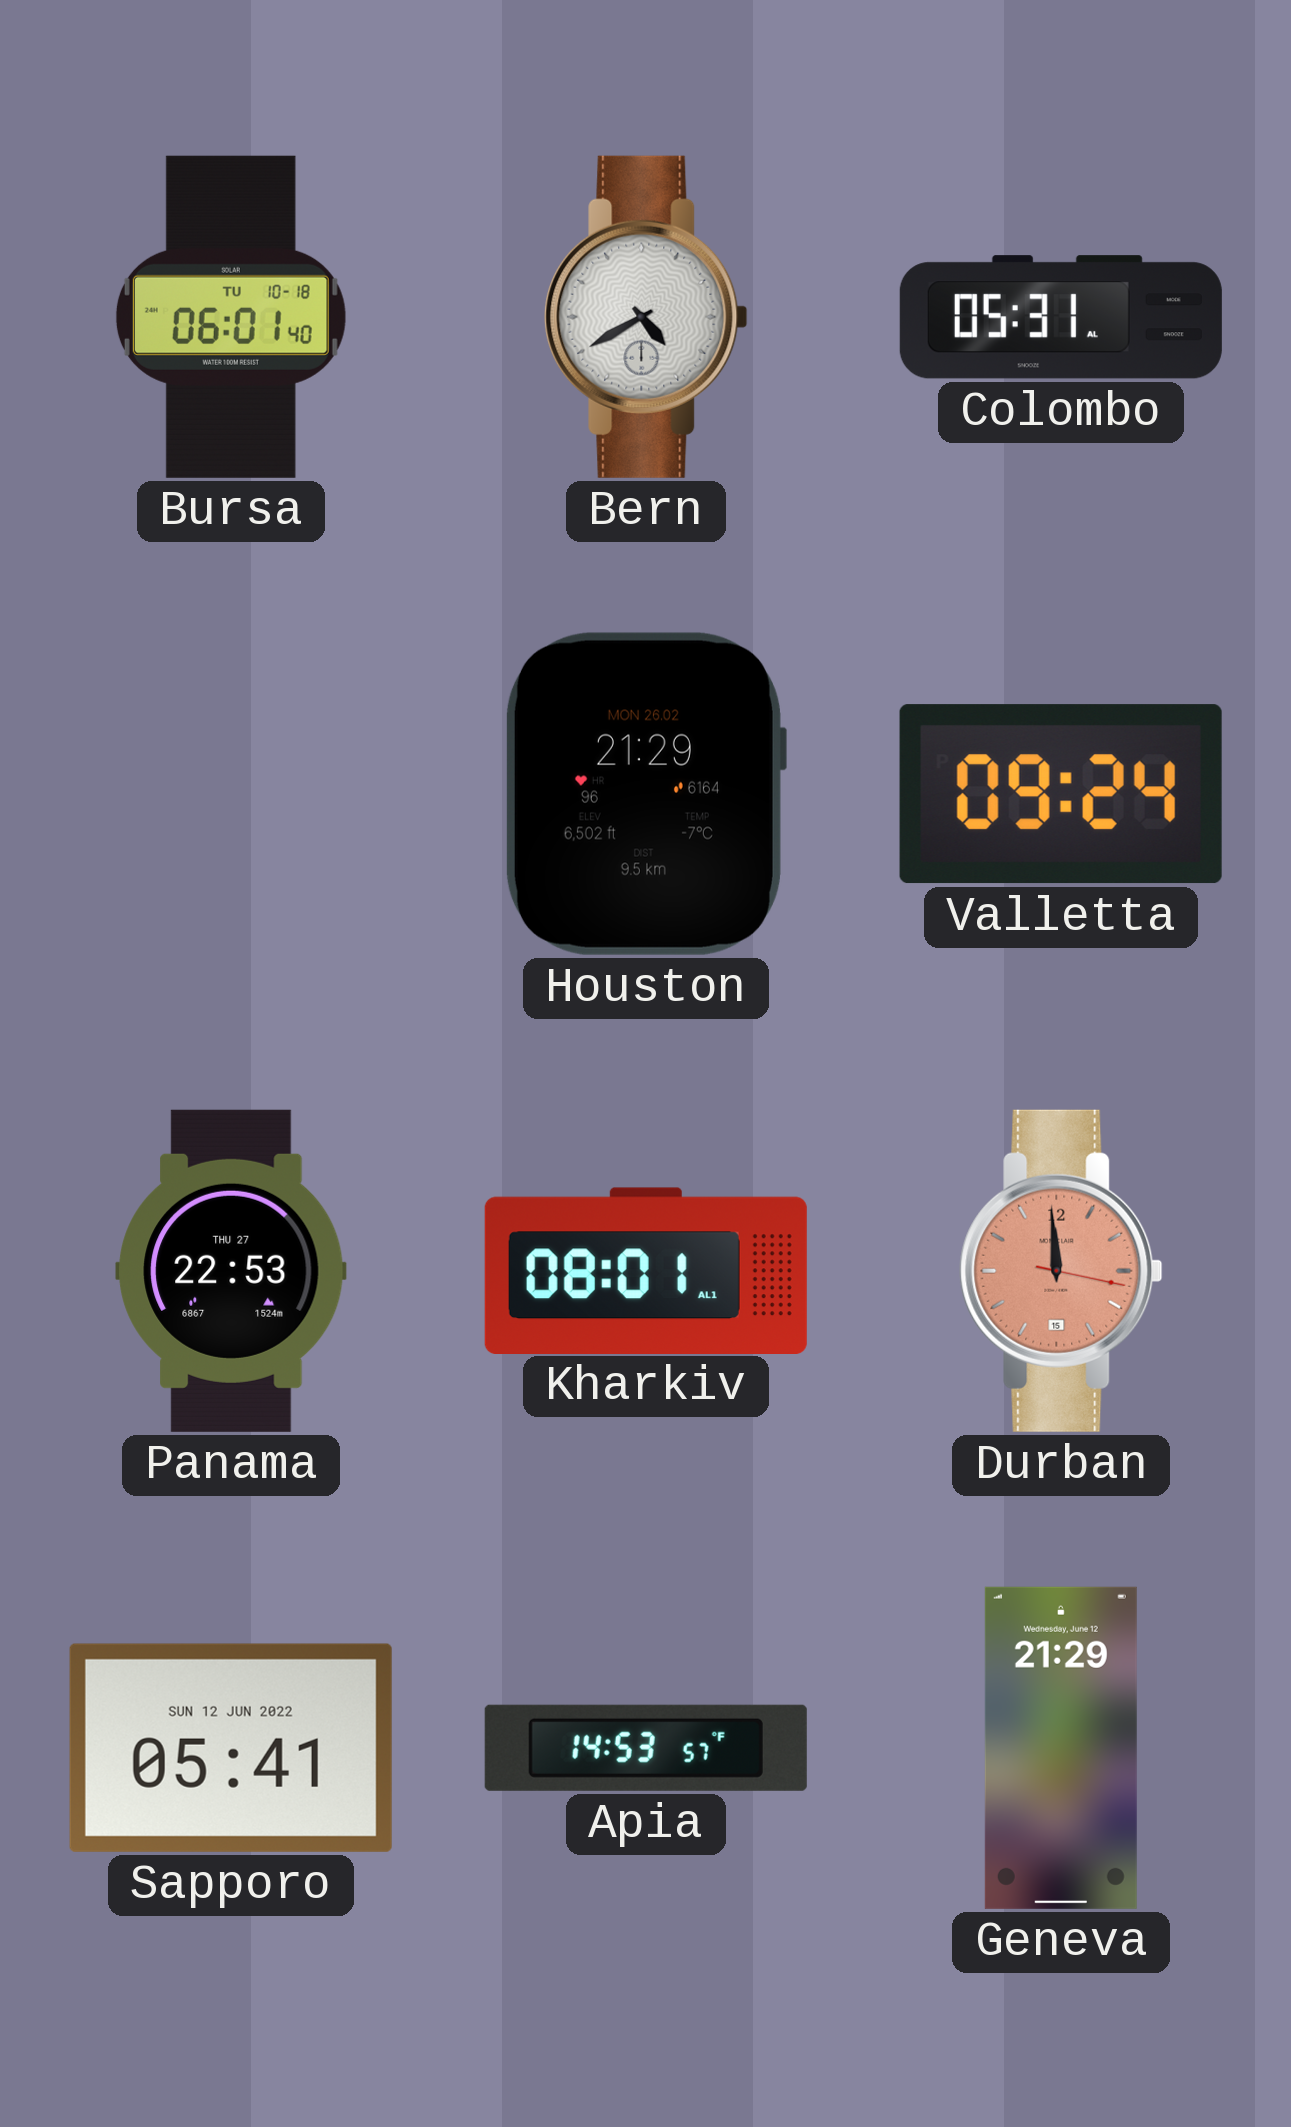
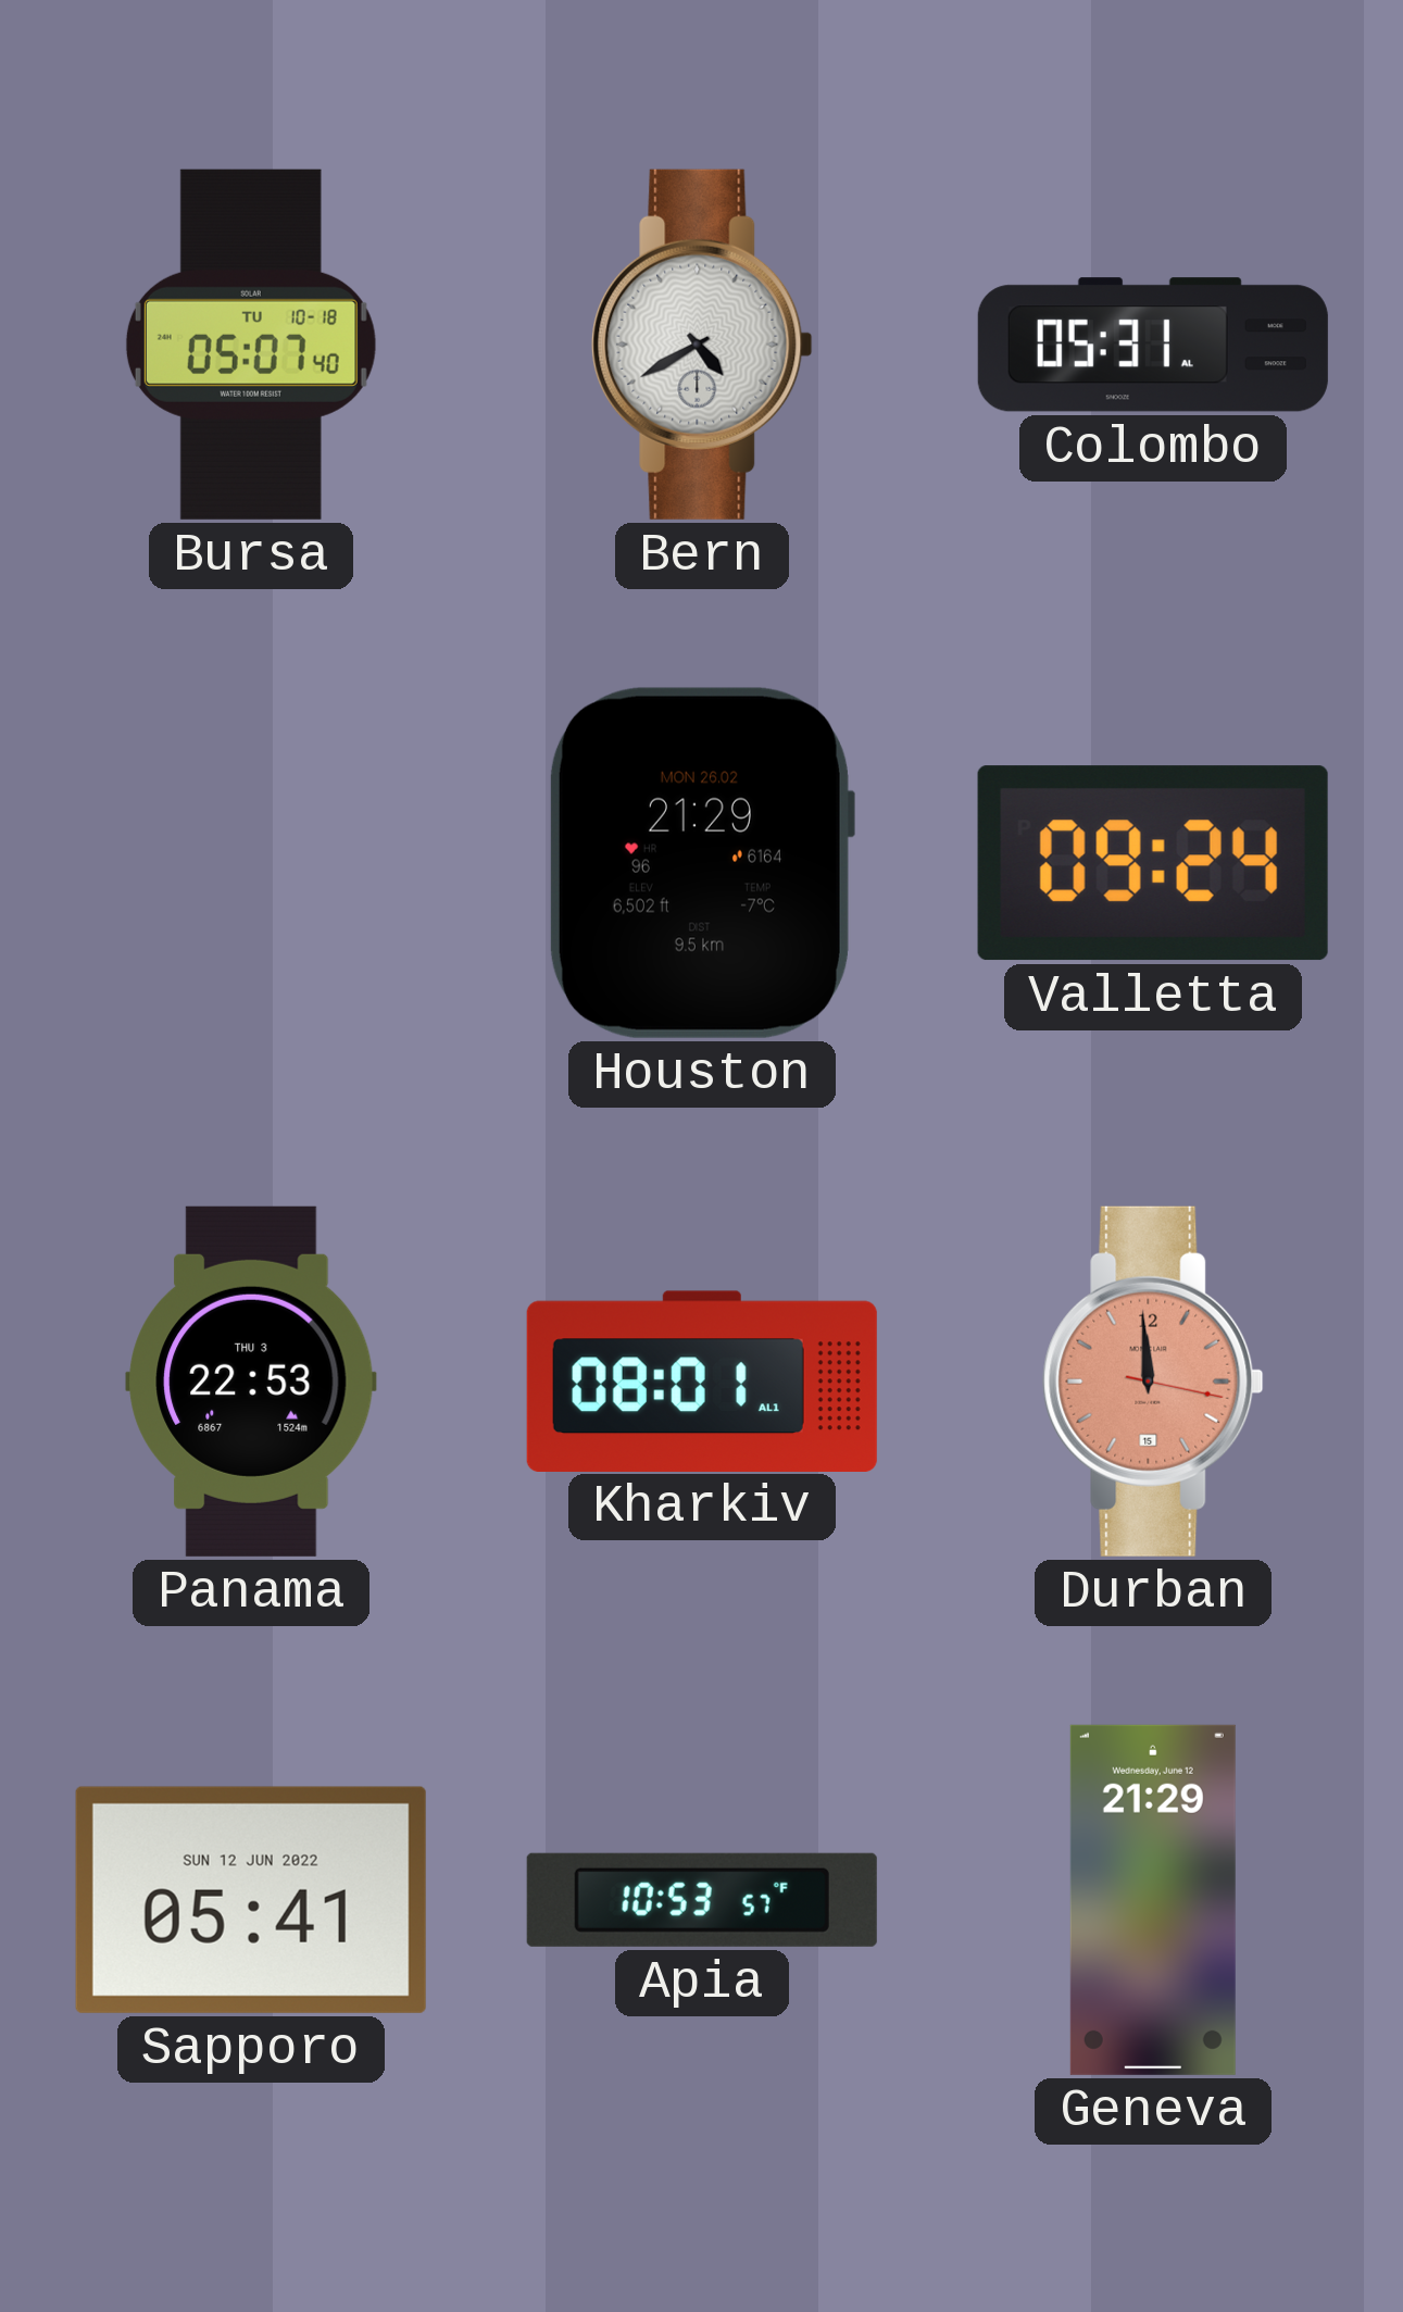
Bursa: 06:01 -> 05:07
Panama date: THU 27 -> THU 3
Apia: 14:53 -> 10:53
